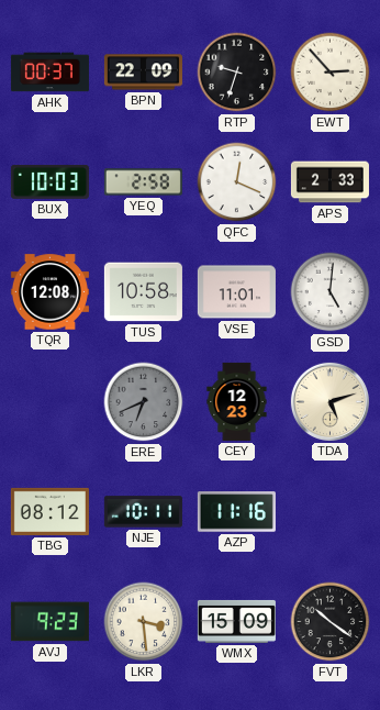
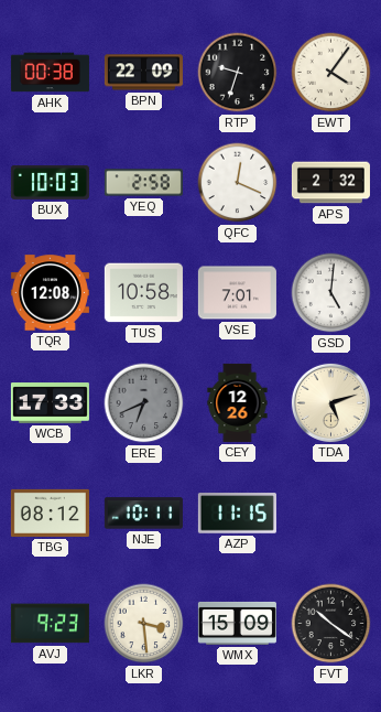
AHK: 00:37 -> 00:38
EWT: 2:53 -> 4:06
APS: 2:33 -> 2:32
VSE: 11:01 -> 7:01
WCB: none -> 17:33
CEY: 12:23 -> 12:26
AZP: 11:16 -> 11:15
